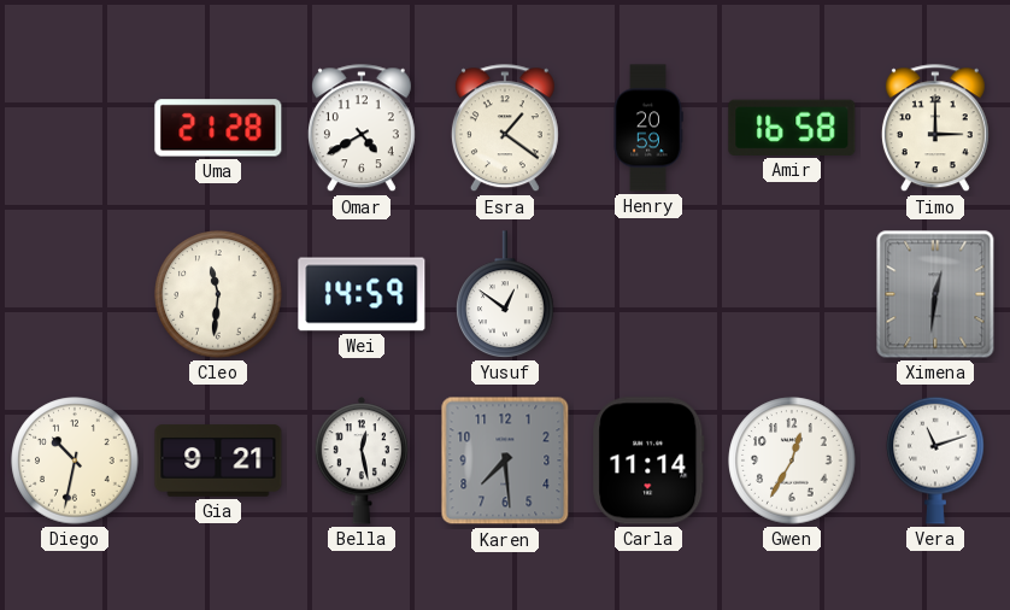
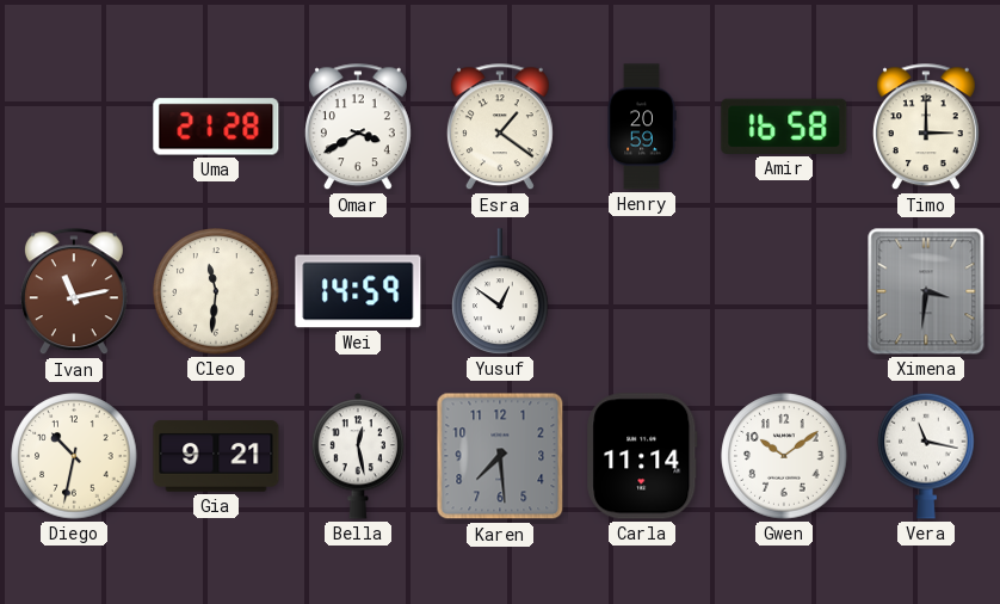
Omar: 4:40 -> 3:40
Ivan: none -> 11:13
Ximena: 12:31 -> 3:31
Gwen: 12:35 -> 10:09
Vera: 11:12 -> 11:17
